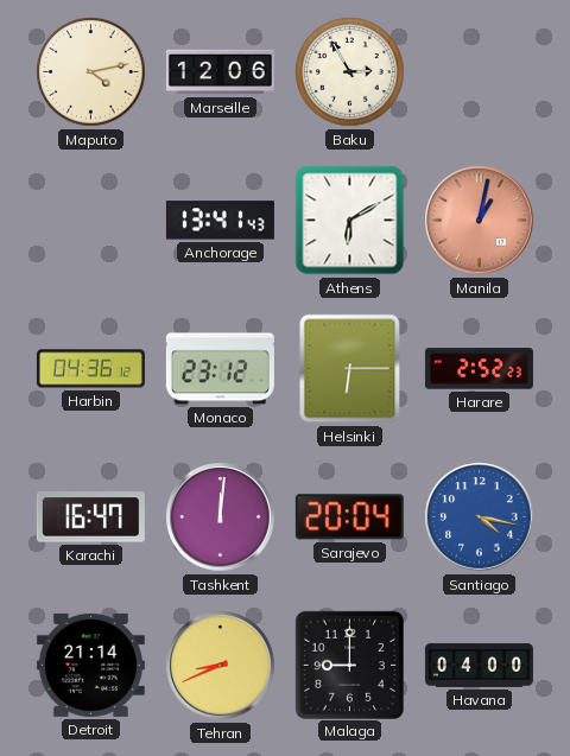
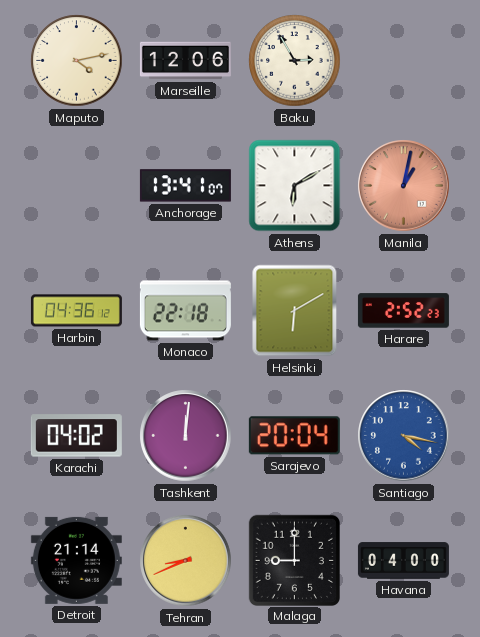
Anchorage: 13:41:43 -> 13:41:07
Monaco: 23:12 -> 22:18
Helsinki: 6:15 -> 6:10
Karachi: 16:47 -> 04:02
